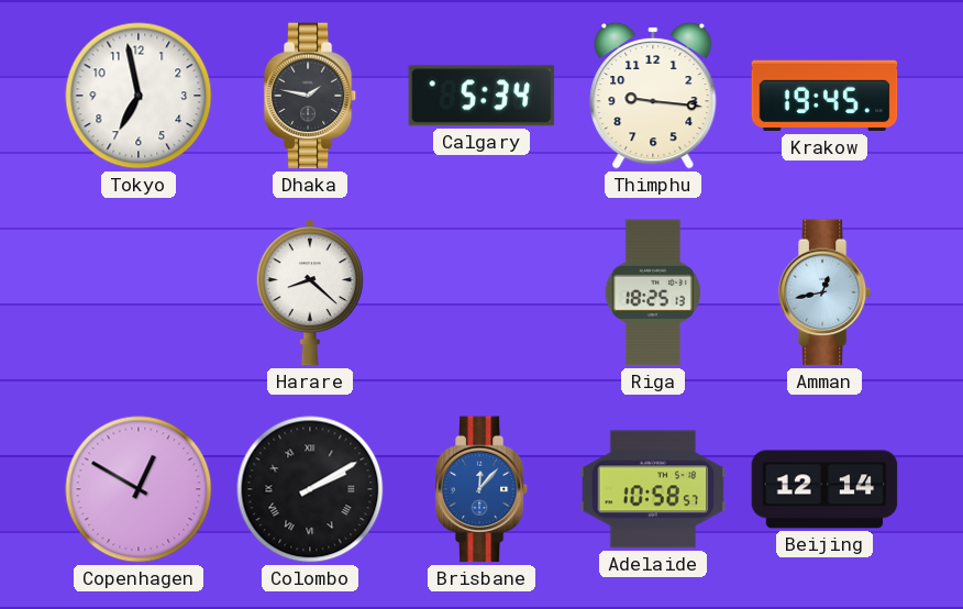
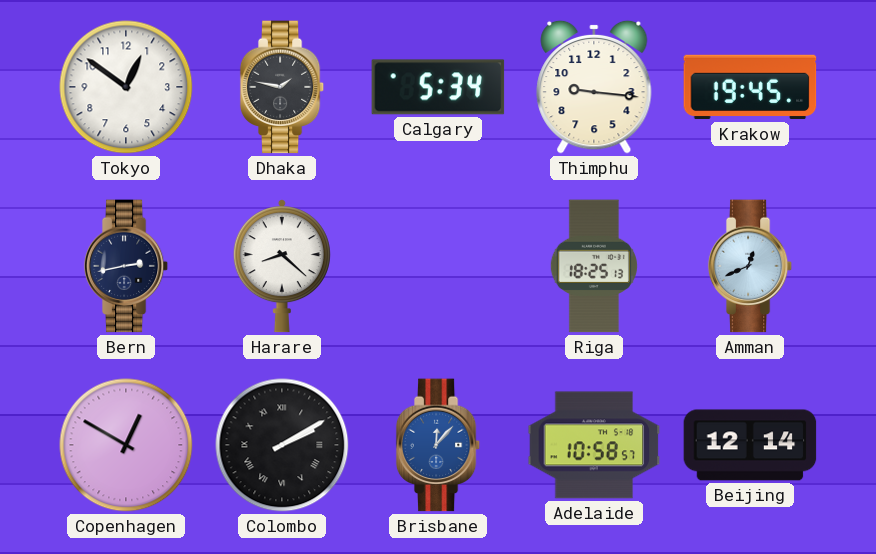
Tokyo: 6:58 -> 12:51
Bern: none -> 2:43
Amman: 12:43 -> 12:41
